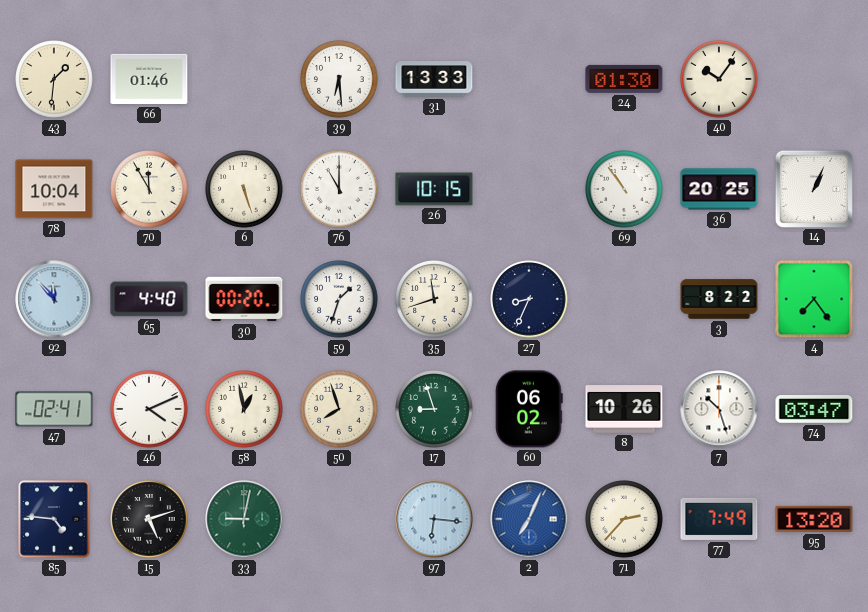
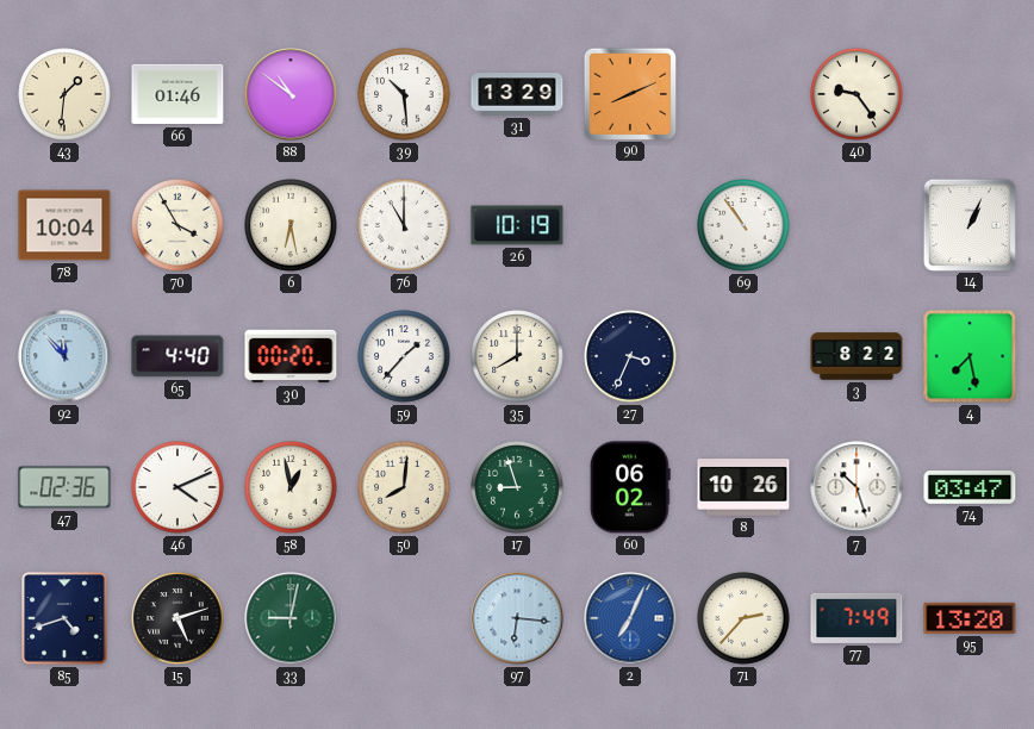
88: none -> 10:51
39: 6:29 -> 10:29
31: 13:33 -> 13:29
90: none -> 8:11
24: 01:30 -> none
40: 10:06 -> 9:24
70: 11:55 -> 3:55
6: 5:27 -> 6:28
26: 10:15 -> 10:19
36: 20:25 -> none
59: 1:33 -> 1:37
35: 11:42 -> 8:00
27: 8:34 -> 3:34
4: 7:24 -> 7:28
47: 02:41 -> 02:36
50: 7:57 -> 8:01
85: 4:46 -> 4:42
